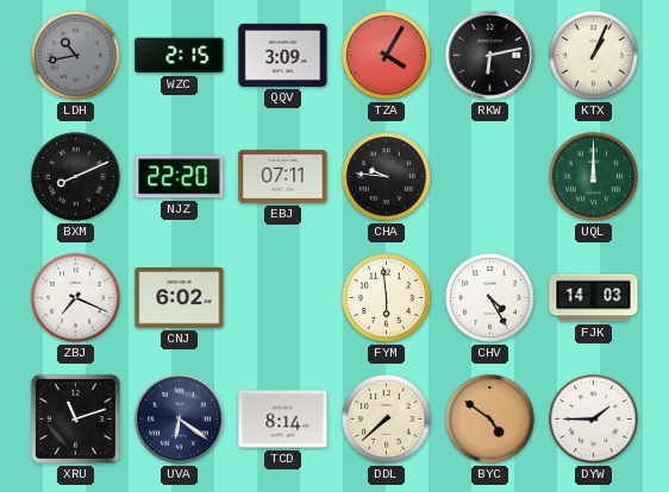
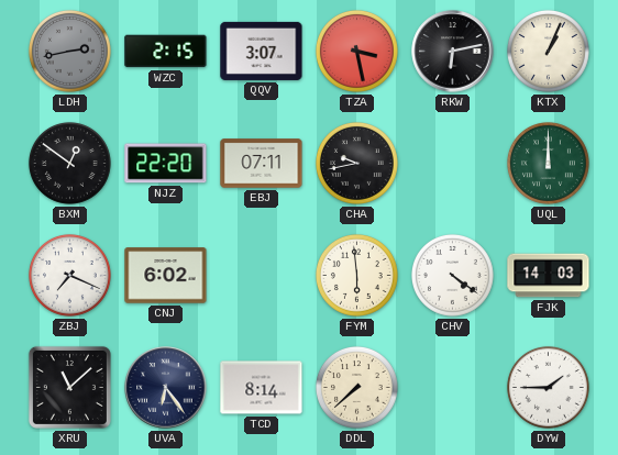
LDH: 10:43 -> 2:43
QQV: 3:09 -> 3:07
TZA: 4:05 -> 3:28
BXM: 8:11 -> 12:51
CHA: 9:46 -> 9:43
CHV: 4:25 -> 4:21
XRU: 11:12 -> 11:08
UVA: 6:21 -> 6:24
BYC: 4:51 -> none
